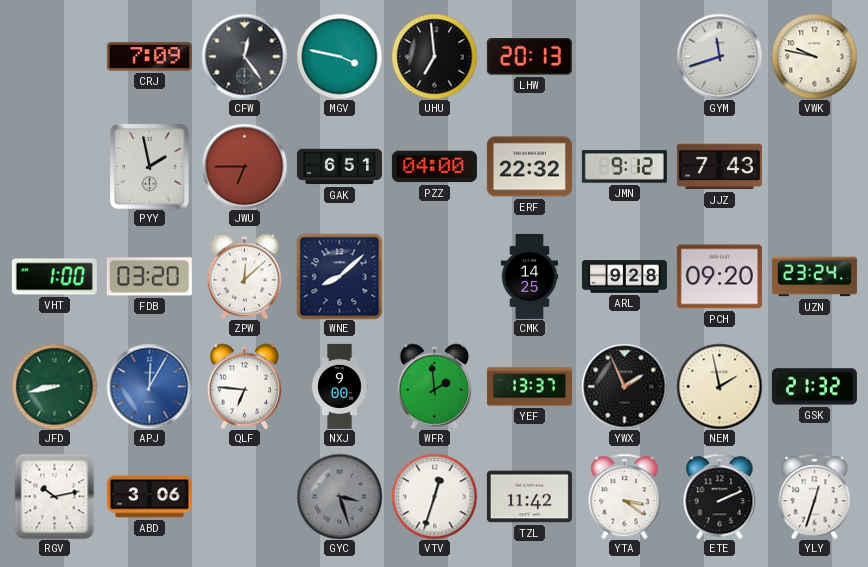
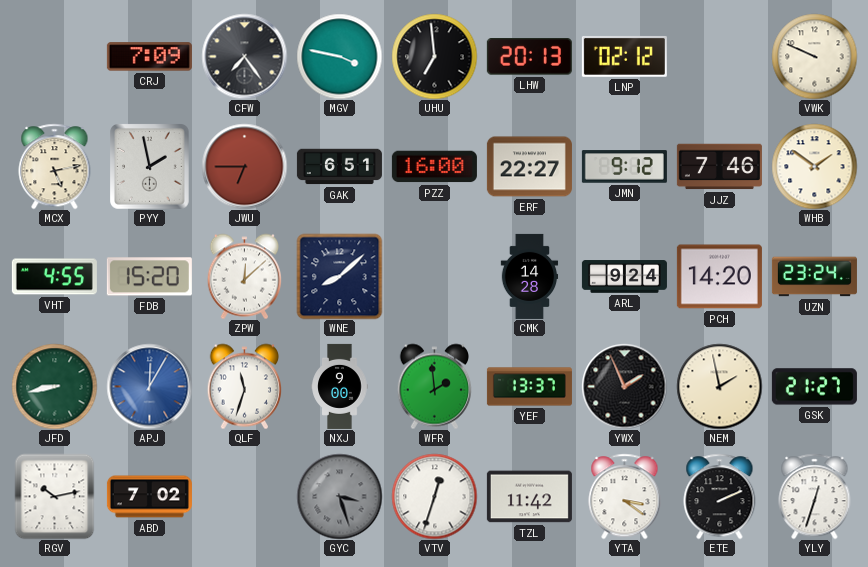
CFW: 12:24 -> 7:24
LNP: none -> 02:12
GYM: 11:42 -> none
VWK: 9:47 -> 9:49
MCX: none -> 5:13
PZZ: 04:00 -> 16:00
ERF: 22:32 -> 22:27
JJZ: 7:43 -> 7:46
WHB: none -> 1:51
VHT: 1:00 -> 4:55
FDB: 03:20 -> 15:20
CMK: 14:25 -> 14:28
ARL: 9:28 -> 9:24
PCH: 09:20 -> 14:20
QLF: 6:46 -> 11:33
GSK: 21:32 -> 21:27
ABD: 3:06 -> 7:02
